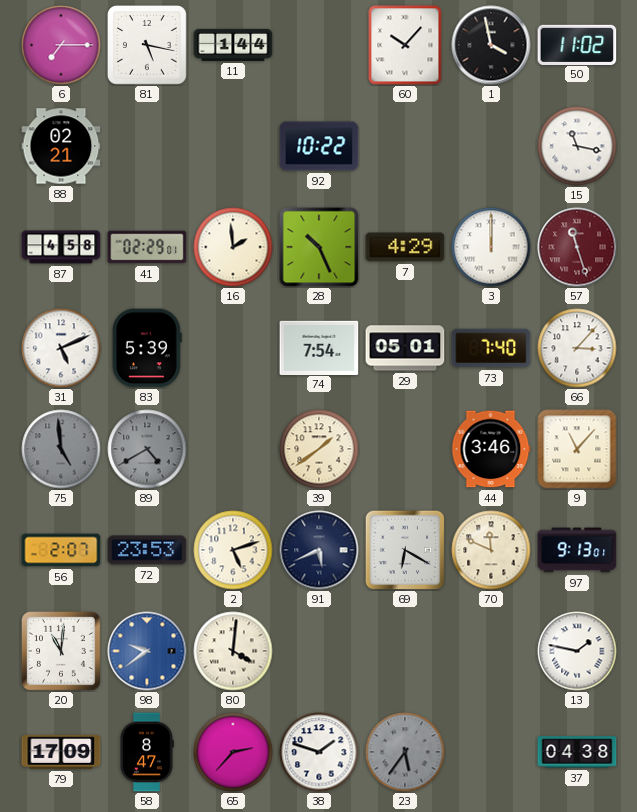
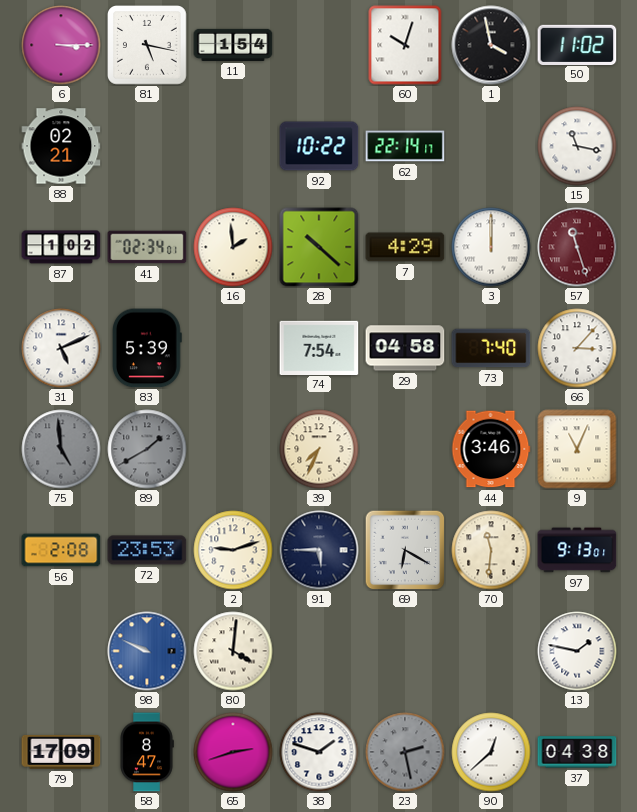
6: 7:15 -> 3:15
11: 1:44 -> 1:54
60: 10:07 -> 10:03
62: none -> 22:14
87: 4:58 -> 1:02
41: 02:29 -> 02:34
28: 10:26 -> 10:22
29: 05:01 -> 04:58
89: 4:40 -> 1:40
39: 1:39 -> 7:34
9: 11:07 -> 11:04
56: 2:07 -> 2:08
2: 5:12 -> 9:12
91: 5:41 -> 5:45
70: 11:49 -> 11:31
20: 11:01 -> none
98: 9:39 -> 9:49
65: 2:37 -> 2:42
23: 5:36 -> 2:28
90: none -> 12:38
